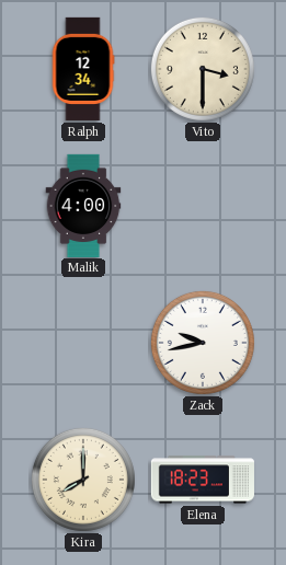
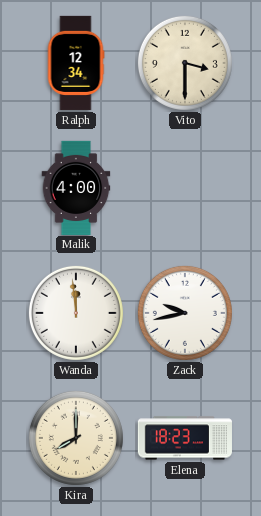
Wanda: none -> 11:59
